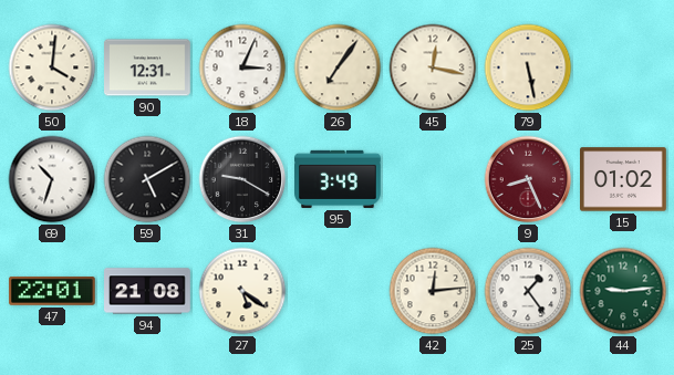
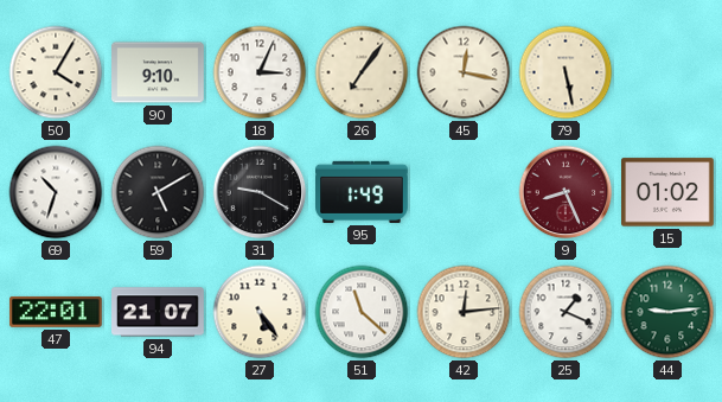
50: 4:01 -> 4:05
90: 12:31 -> 9:10
95: 3:49 -> 1:49
94: 21:08 -> 21:07
27: 5:21 -> 5:24
51: none -> 11:22
25: 1:24 -> 1:19
